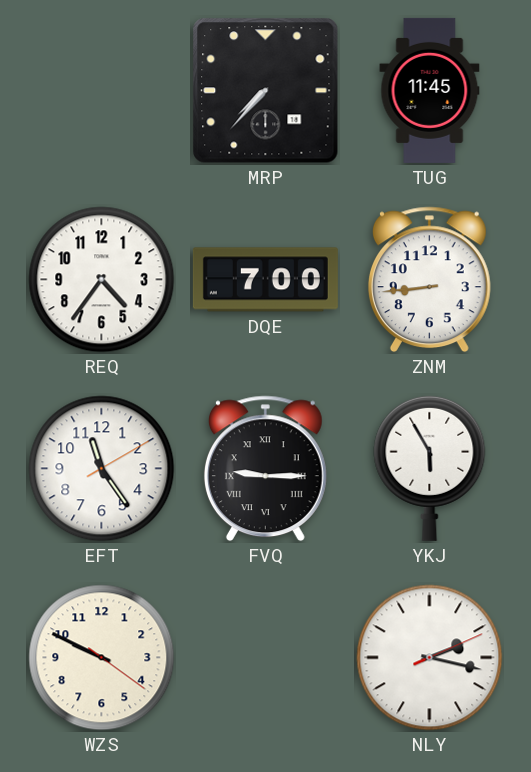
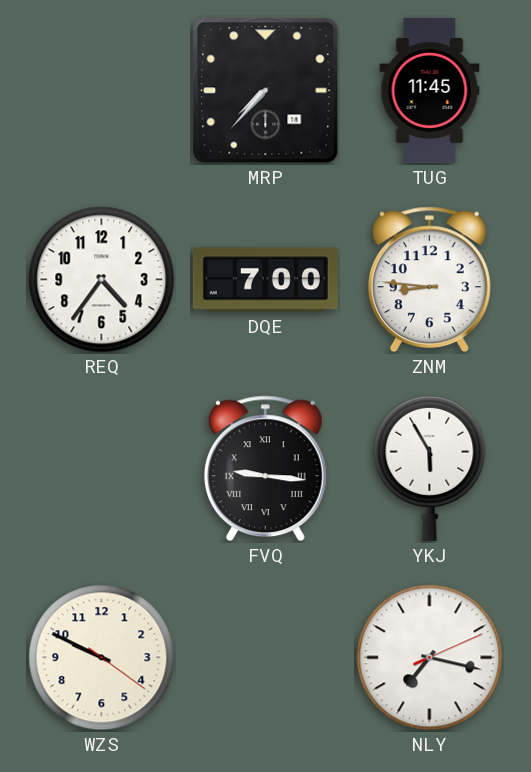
ZNM: 8:44 -> 8:46
EFT: 11:24 -> none
FVQ: 9:15 -> 9:16
NLY: 2:17 -> 7:17
